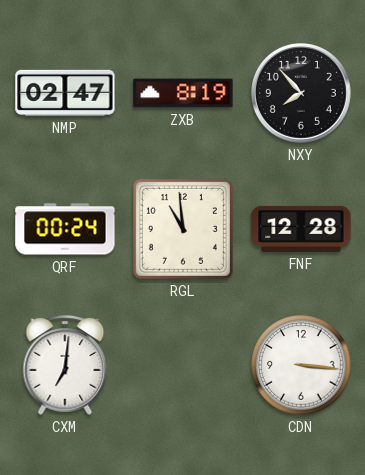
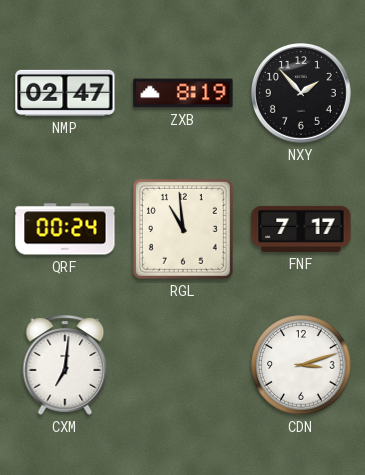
NXY: 7:53 -> 1:53
FNF: 12:28 -> 7:17
CDN: 3:16 -> 3:12
